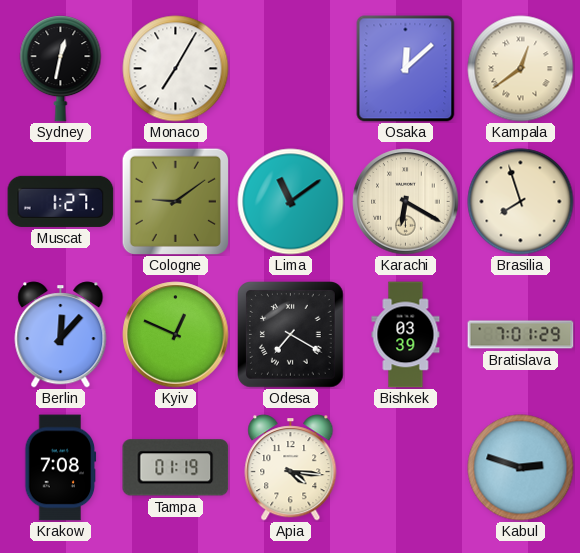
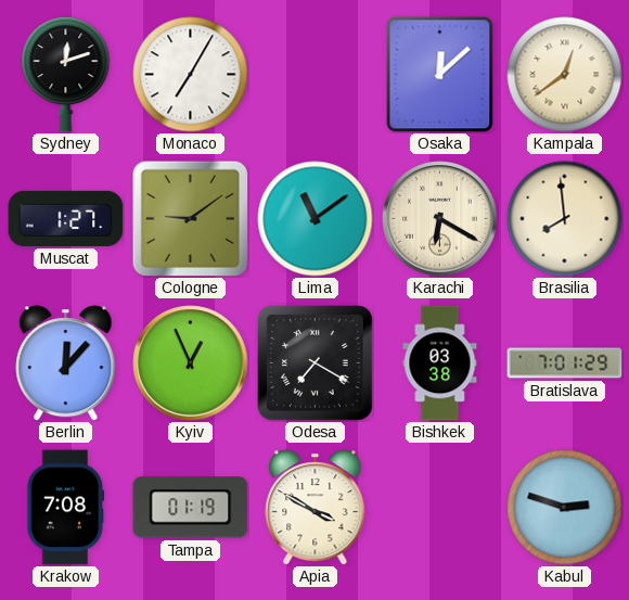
Sydney: 12:32 -> 12:12
Brasilia: 7:57 -> 7:59
Kyiv: 12:49 -> 12:56
Bishkek: 03:39 -> 03:38
Apia: 4:16 -> 3:50
